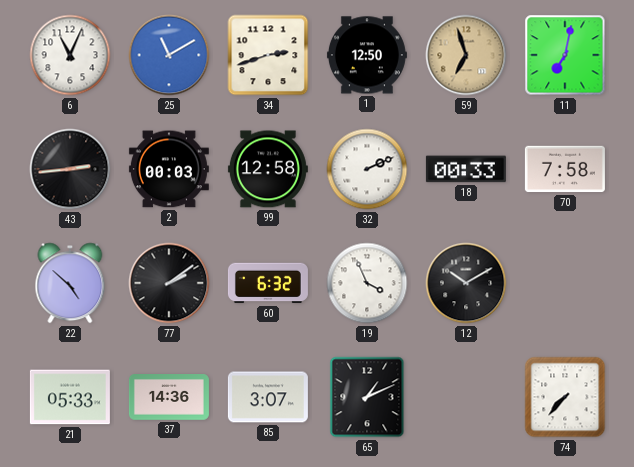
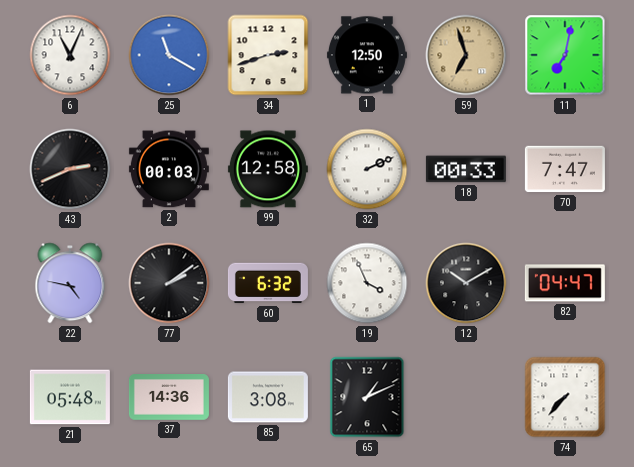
25: 11:10 -> 11:20
43: 2:44 -> 2:41
70: 7:58 -> 7:47
22: 4:52 -> 4:47
82: none -> 04:47
21: 05:33 -> 05:48
85: 3:07 -> 3:08
